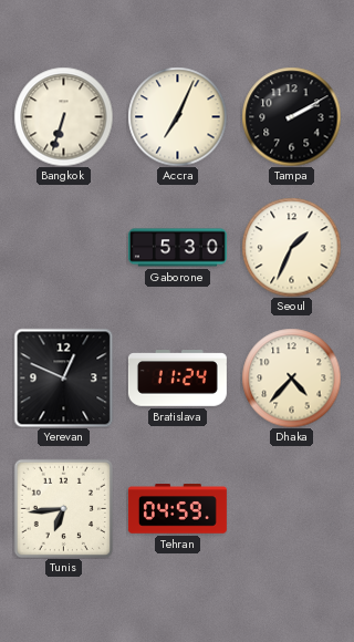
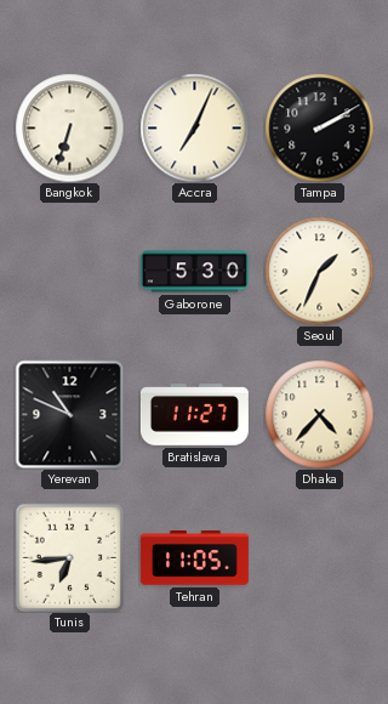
Yerevan: 12:49 -> 10:49
Bratislava: 11:24 -> 11:27
Tehran: 04:59 -> 11:05
